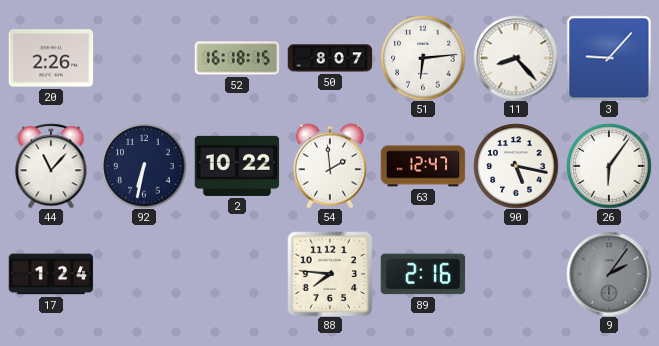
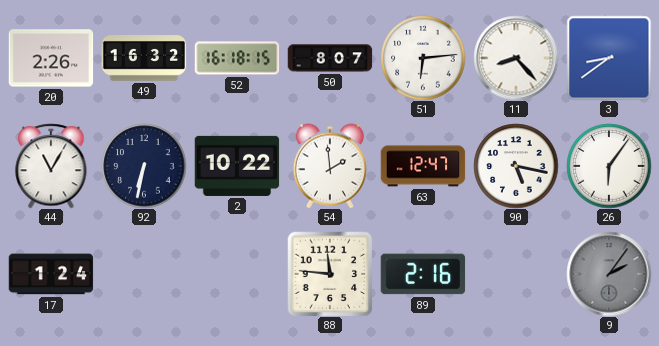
49: none -> 16:32
3: 9:07 -> 8:39
44: 11:07 -> 11:05
88: 7:46 -> 11:46
